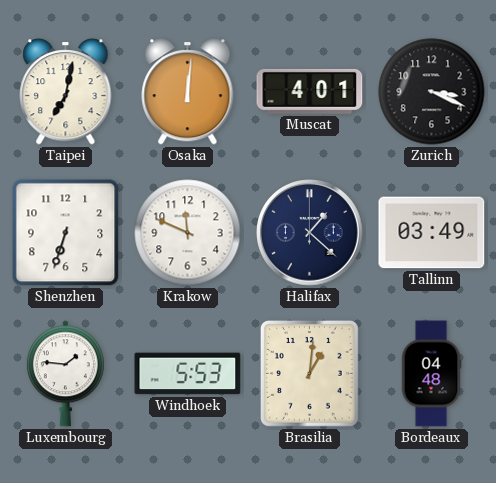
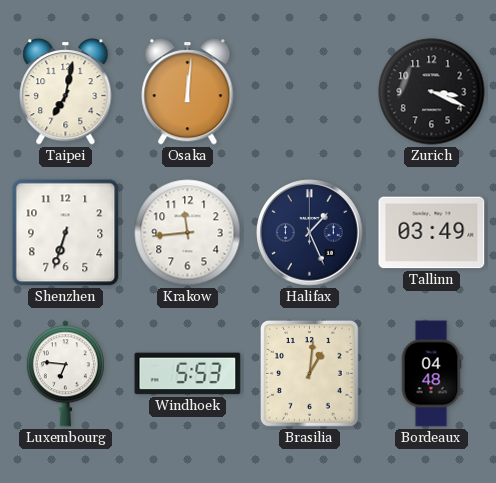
Muscat: 4:01 -> none
Krakow: 11:49 -> 11:44
Halifax: 1:22 -> 1:26
Luxembourg: 1:46 -> 6:46
